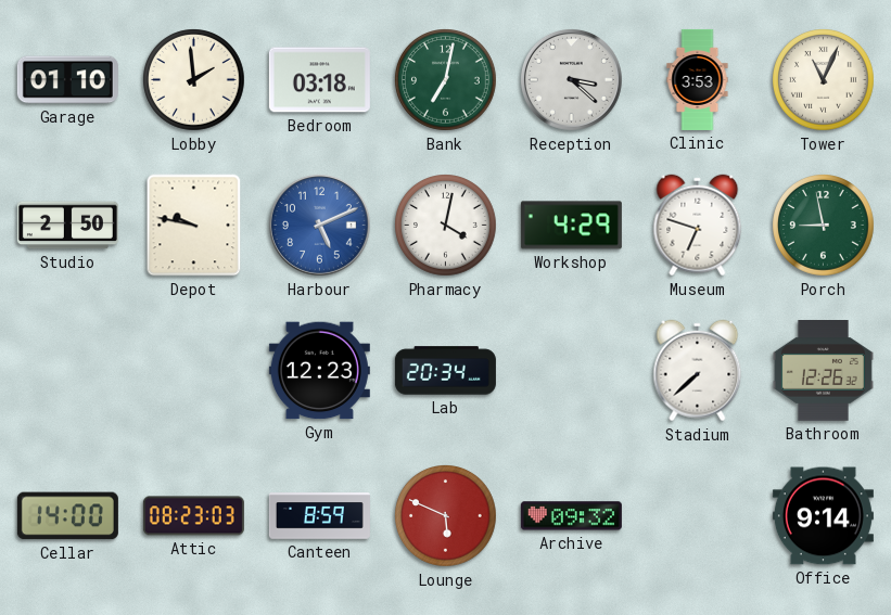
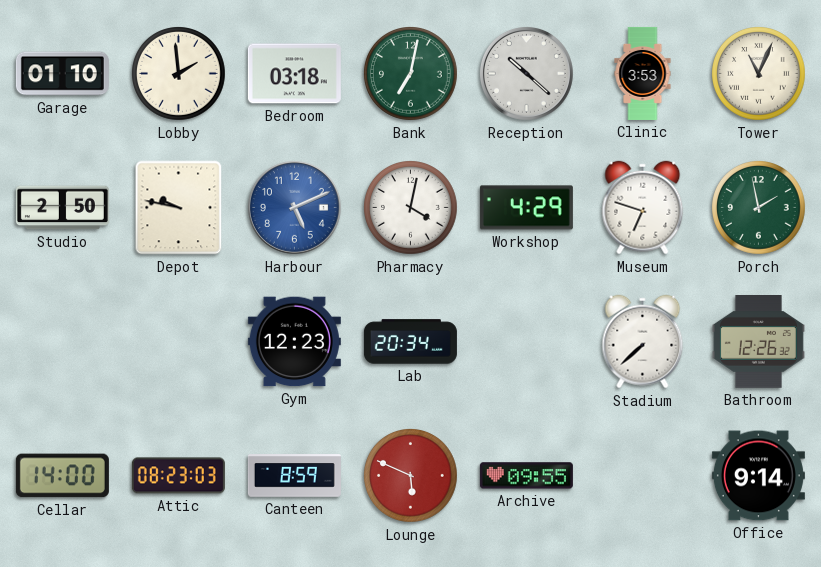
Reception: 3:22 -> 10:22
Porch: 8:58 -> 1:58
Archive: 09:32 -> 09:55
